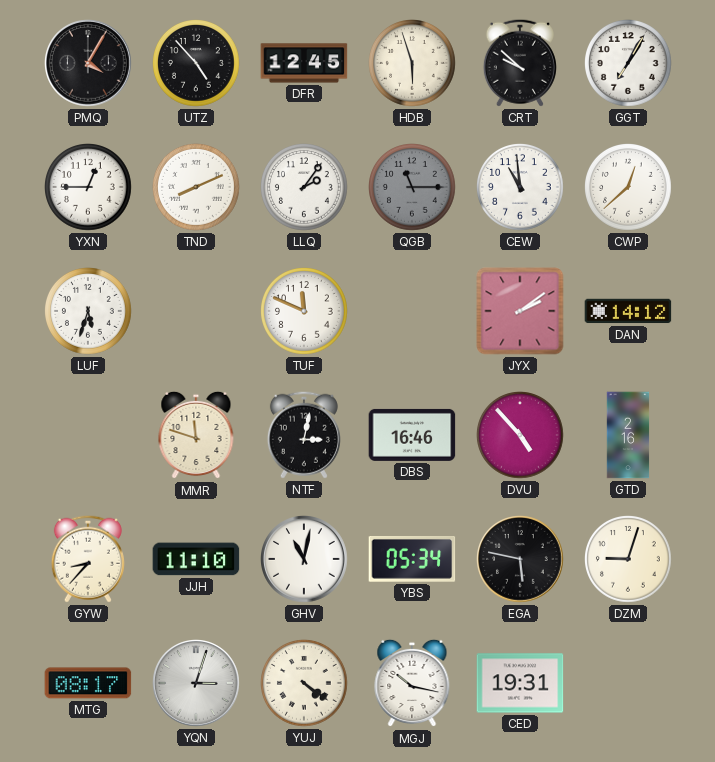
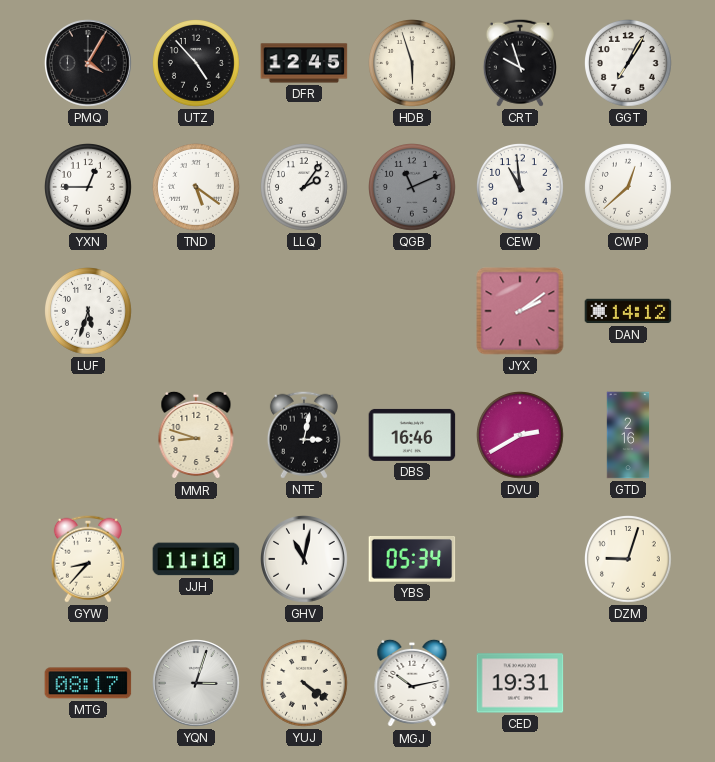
CRT: 9:52 -> 9:57
TND: 8:11 -> 5:21
QGB: 11:15 -> 11:11
TUF: 11:49 -> none
MMR: 11:48 -> 8:48
DVU: 4:53 -> 2:40
EGA: 5:47 -> none
MGJ: 10:17 -> 10:13
